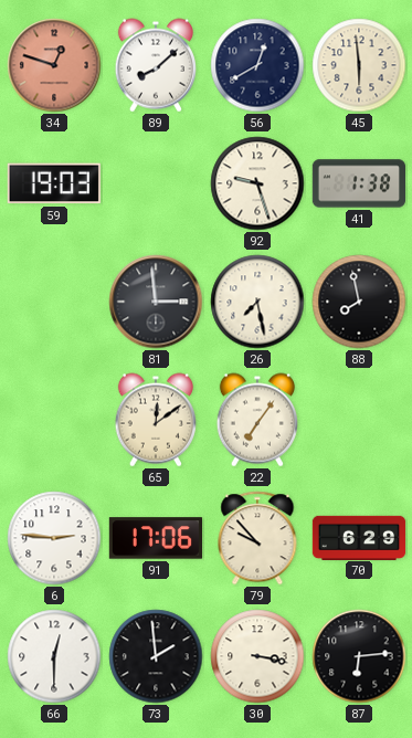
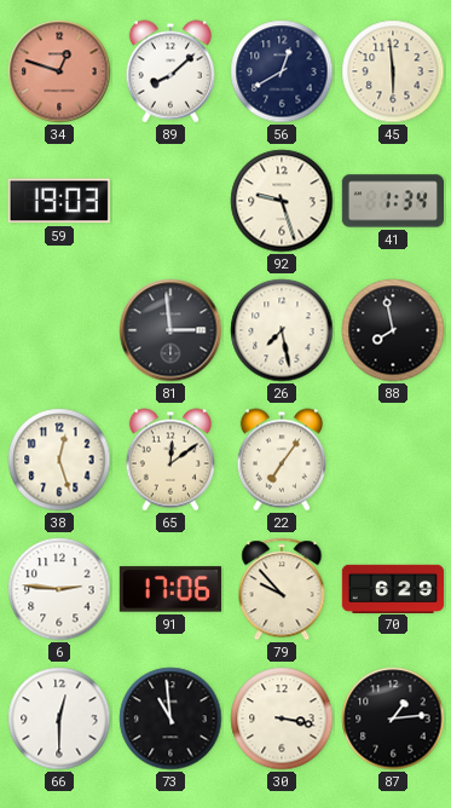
41: 1:38 -> 1:34
38: none -> 12:27
73: 1:59 -> 10:59
87: 6:14 -> 1:14
